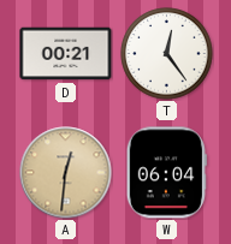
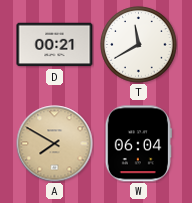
T: 12:24 -> 11:40
A: 12:31 -> 7:50
